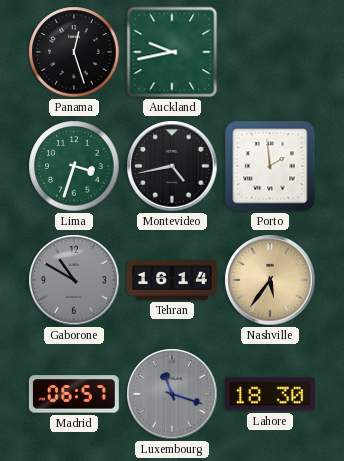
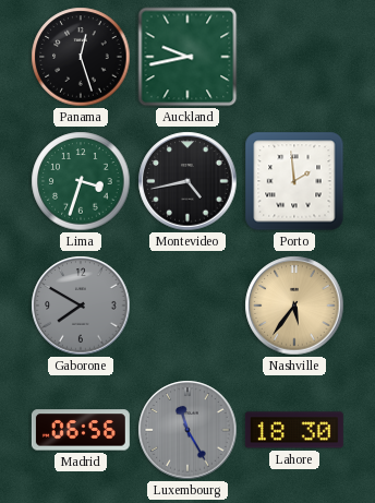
Gaborone: 10:50 -> 7:50
Tehran: 16:14 -> none
Madrid: 06:57 -> 06:56
Luxembourg: 11:18 -> 11:25
